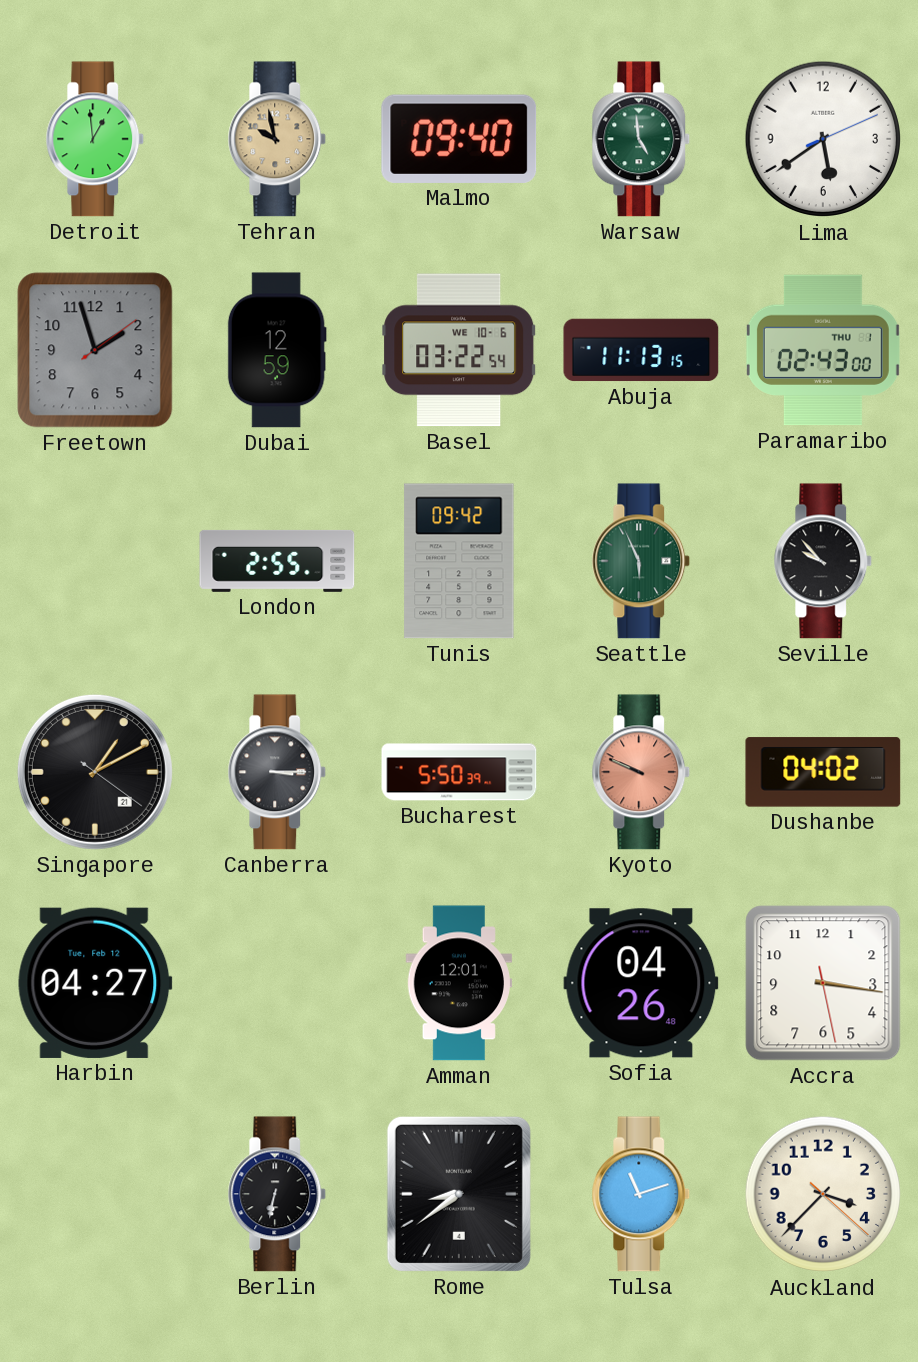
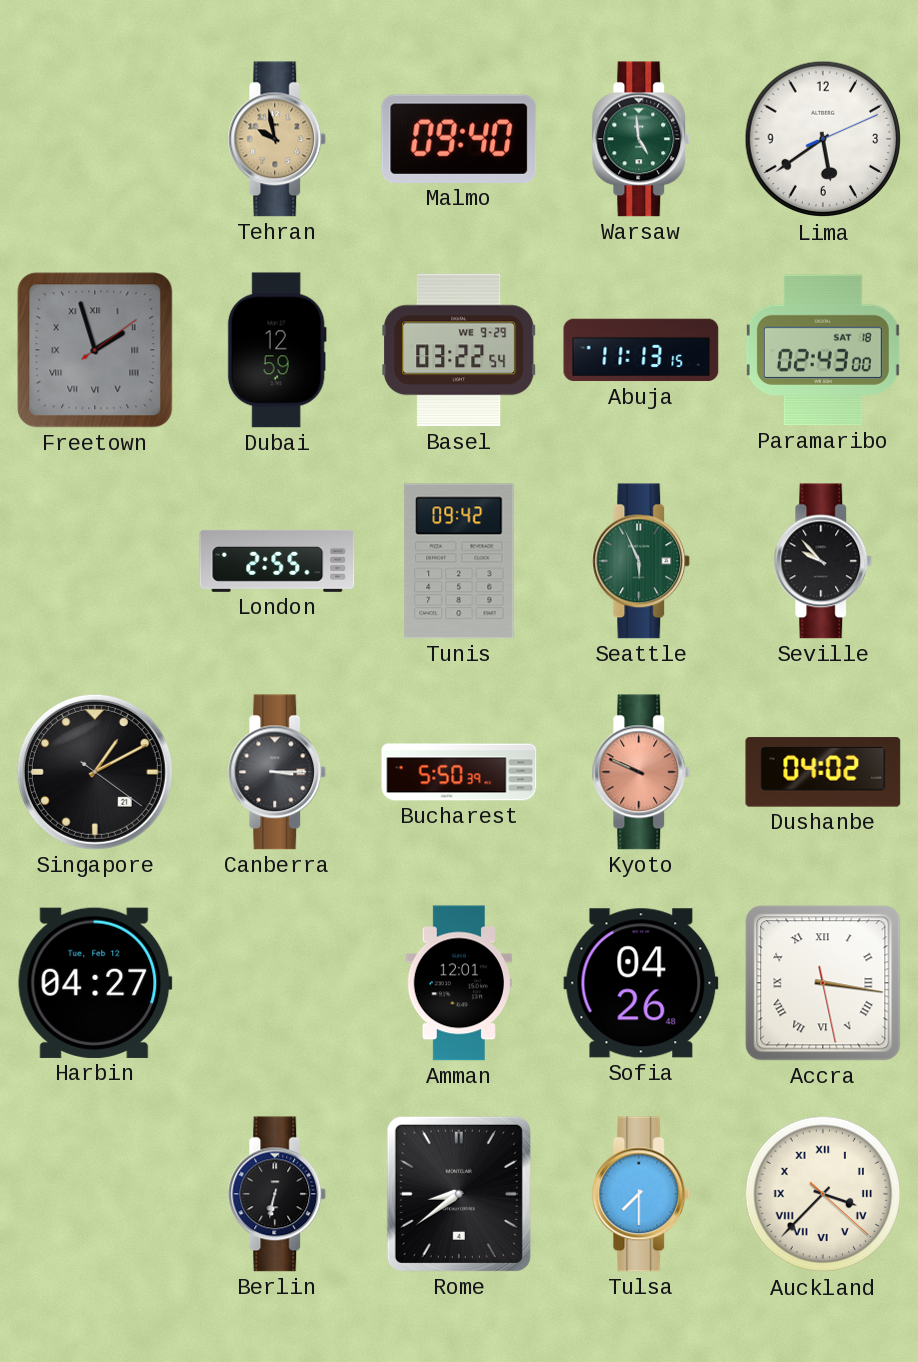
Detroit: 12:59 -> none
Freetown numerals: Arabic -> Roman
Basel date: WE 10-6 -> WE 9-29
Paramaribo date: THU 1 -> SAT 18
Accra numerals: Arabic -> Roman
Tulsa: 11:12 -> 7:30
Auckland numerals: Arabic -> Roman
